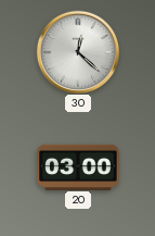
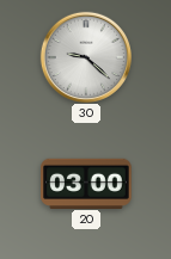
30: 12:22 -> 9:22
